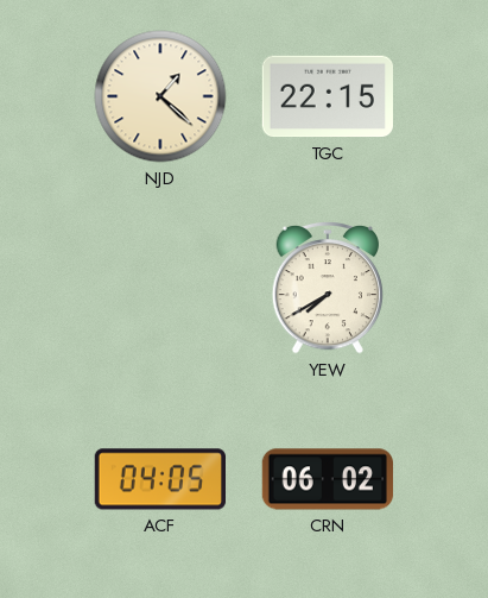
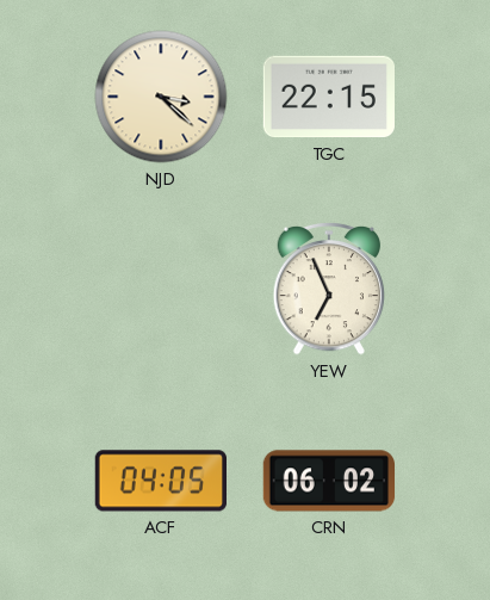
NJD: 1:22 -> 3:22
YEW: 7:40 -> 6:56
